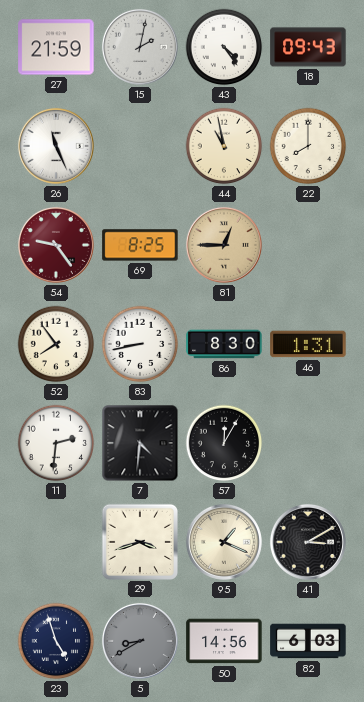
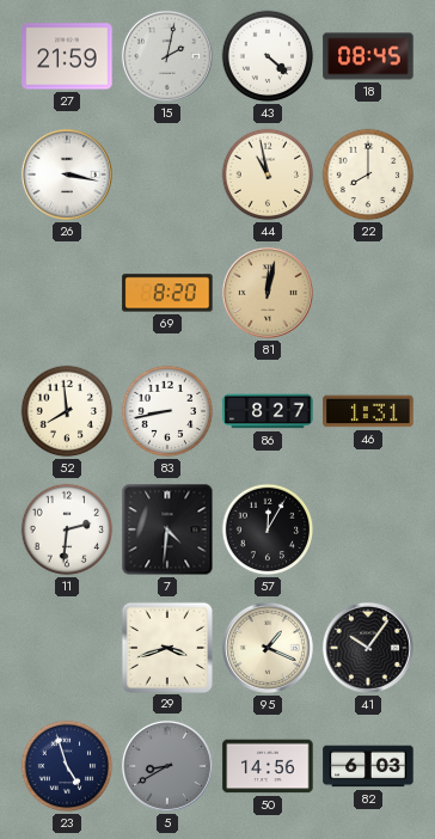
43: 4:24 -> 4:22
18: 09:43 -> 08:45
26: 11:26 -> 3:17
54: 9:24 -> none
69: 8:25 -> 8:20
81: 12:45 -> 12:02
52: 7:54 -> 7:59
86: 8:30 -> 8:27
41: 3:10 -> 10:06
